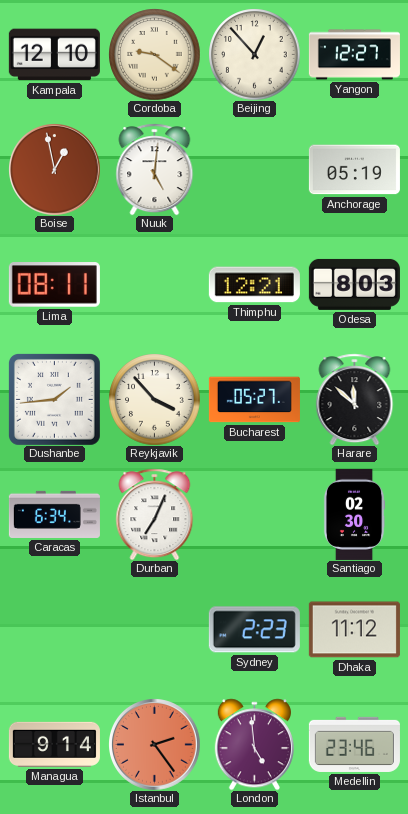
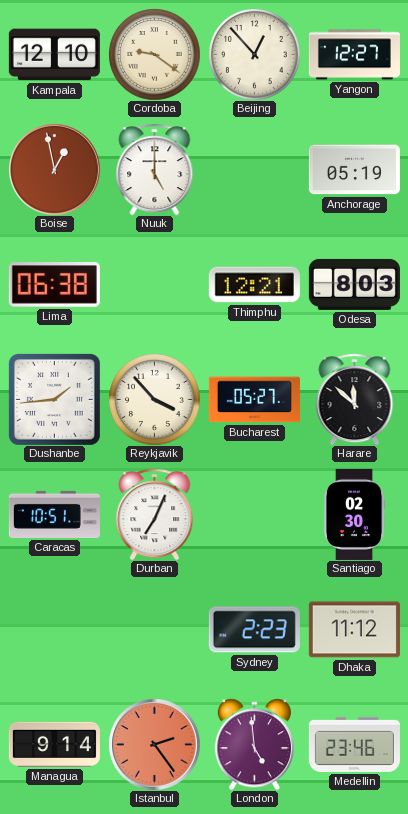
Nuuk: 5:01 -> 5:00
Lima: 08:11 -> 06:38
Caracas: 6:34 -> 10:51
